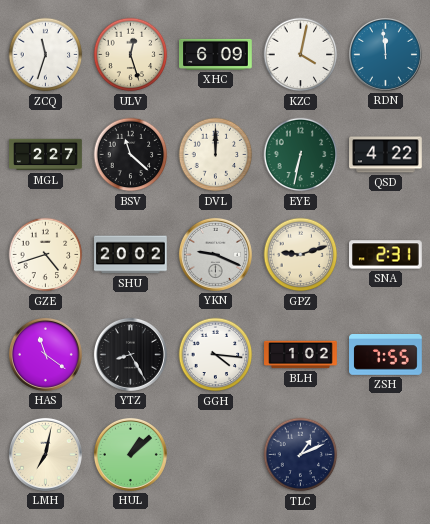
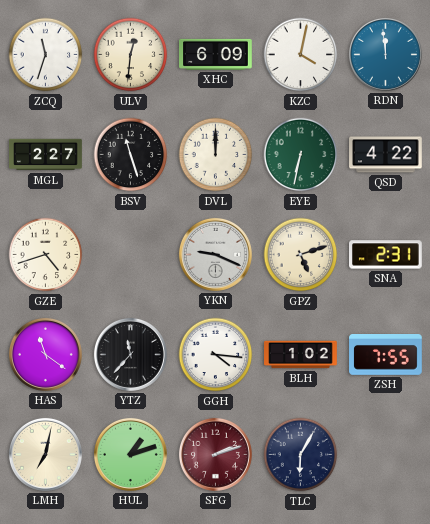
ULV: 12:27 -> 12:31
BSV: 11:22 -> 11:27
SHU: 20:02 -> none
GPZ: 9:12 -> 5:12
YTZ: 8:25 -> 11:37
HUL: 1:08 -> 1:12
SFG: none -> 2:12
TLC: 1:11 -> 6:05
